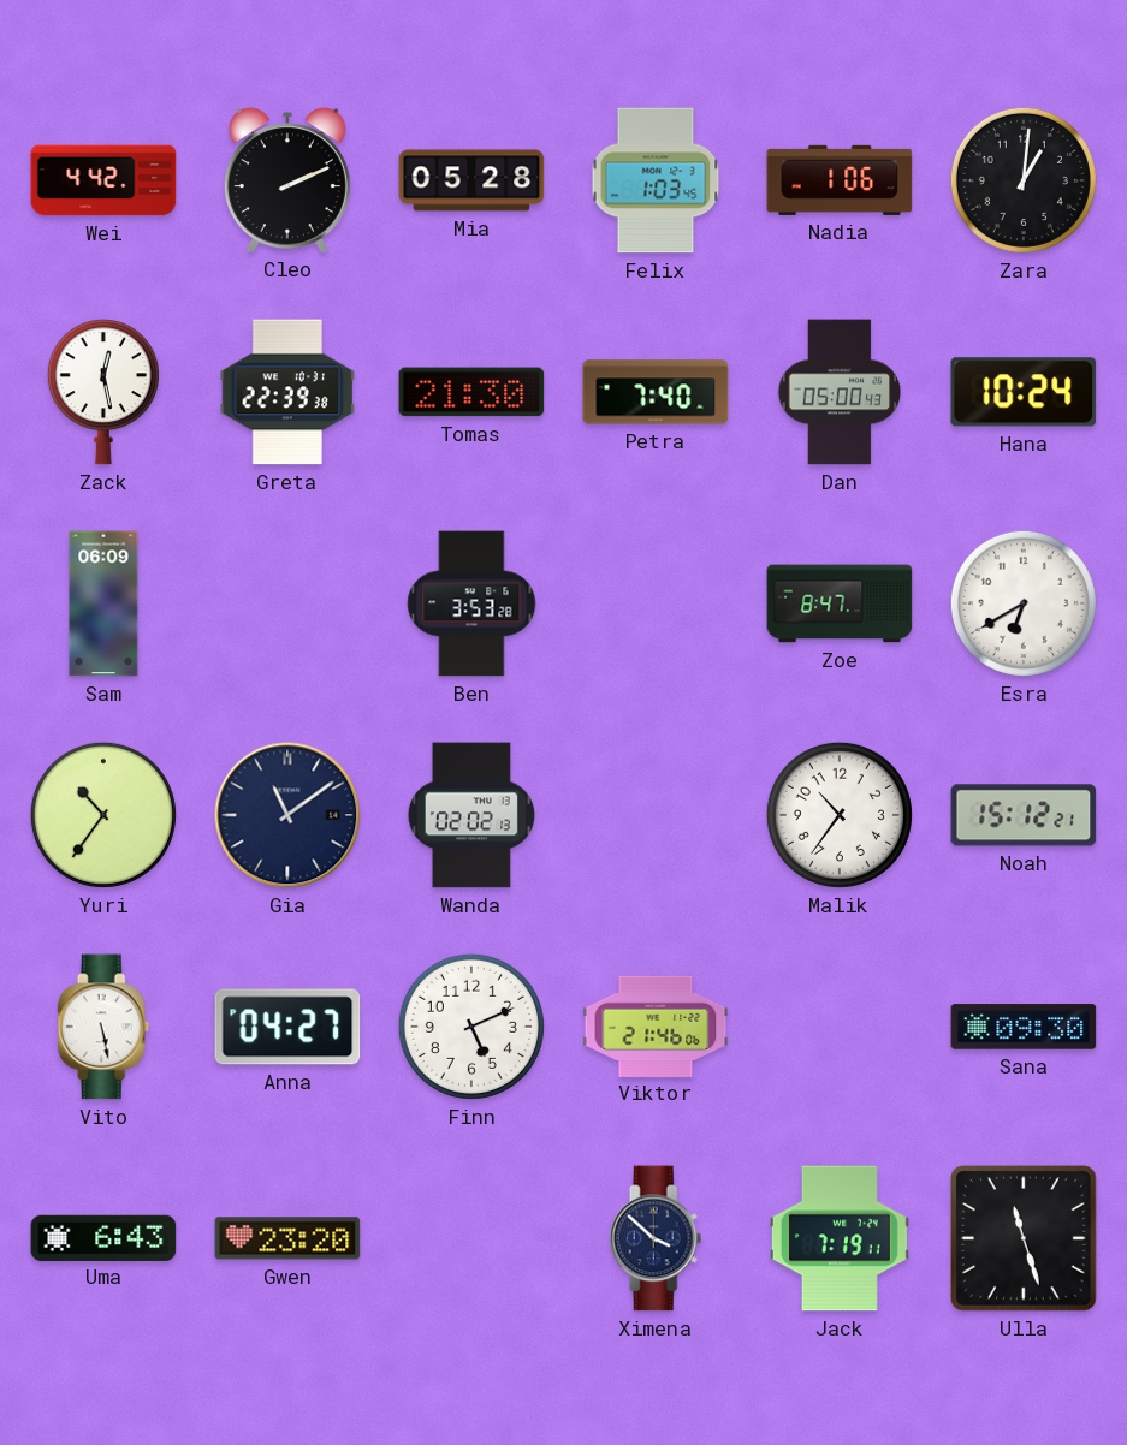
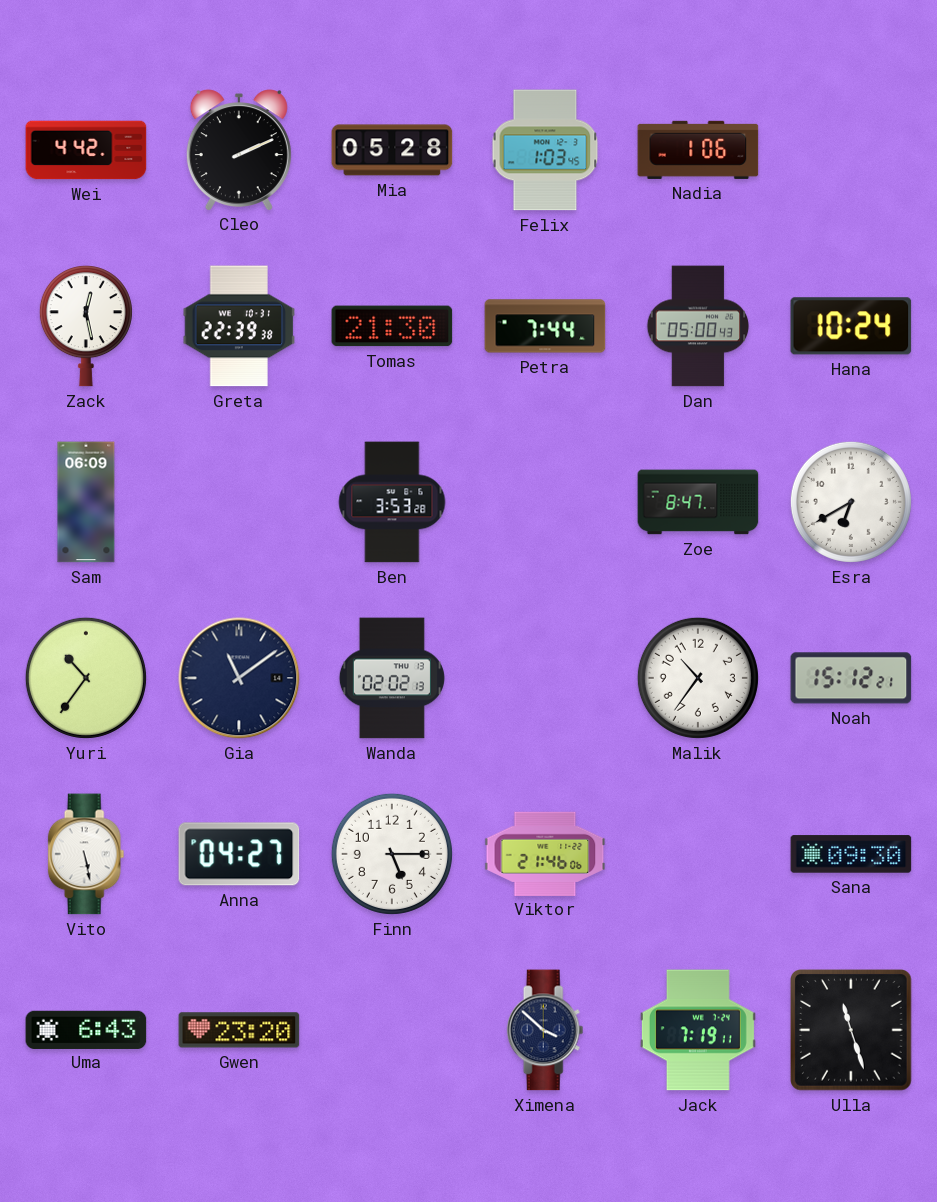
Zara: 1:01 -> none
Petra: 7:40 -> 7:44
Finn: 5:11 -> 5:15
